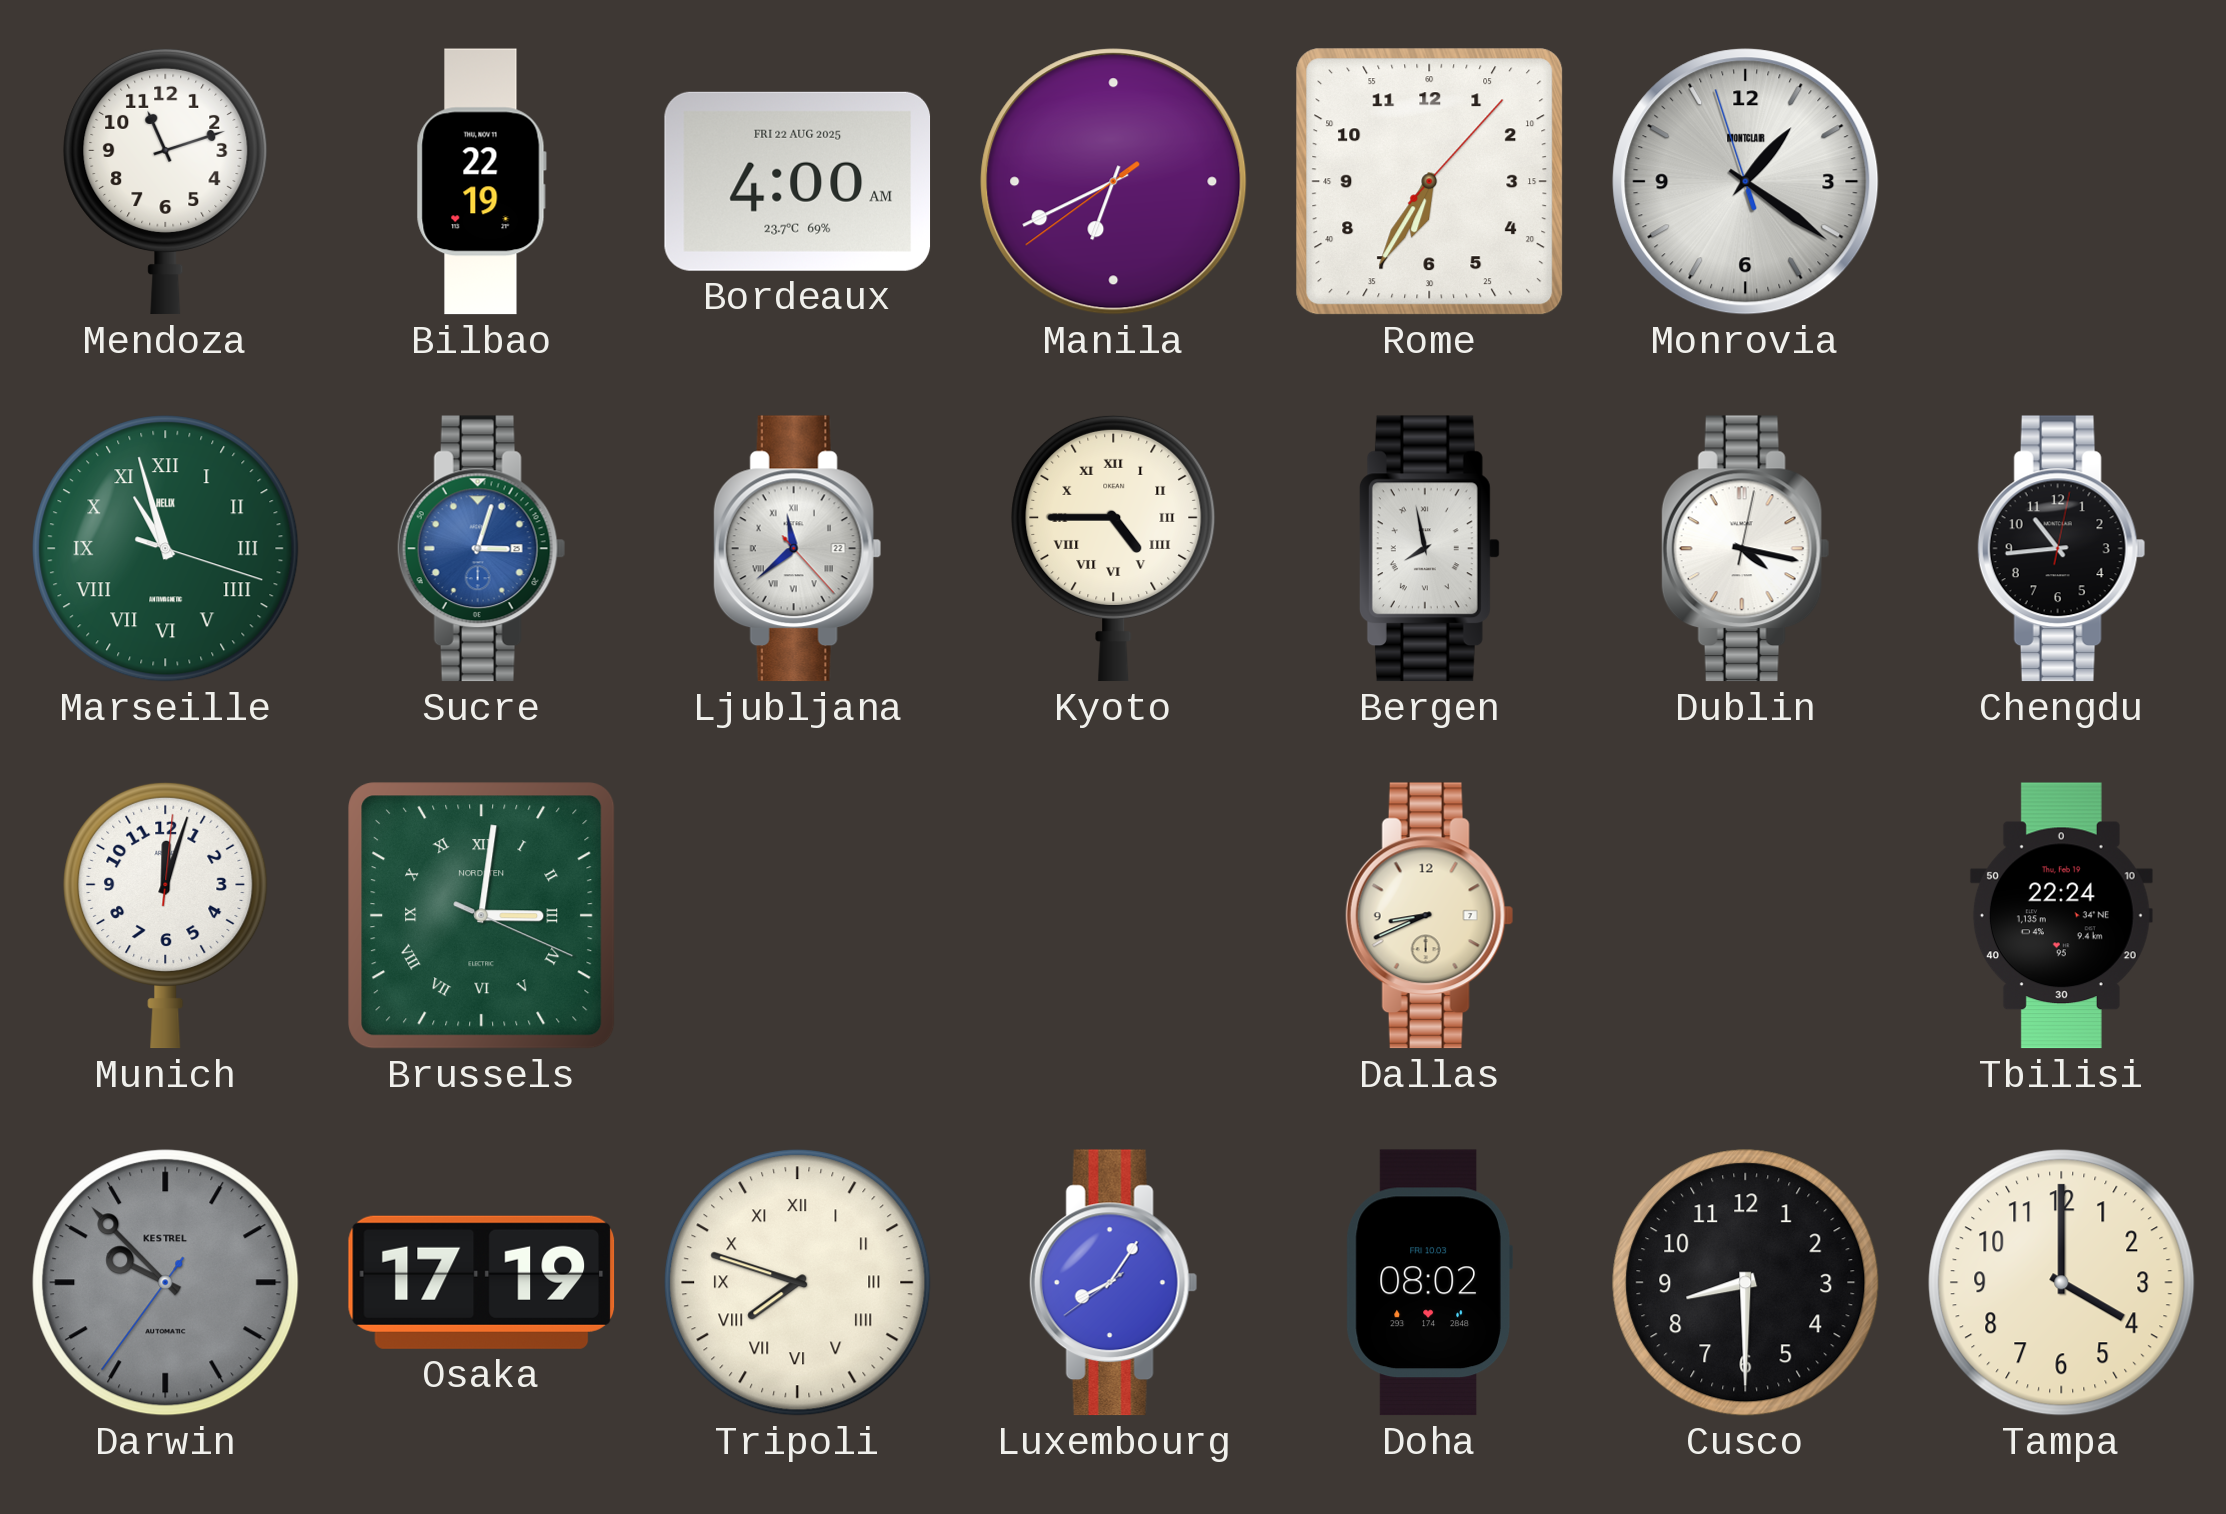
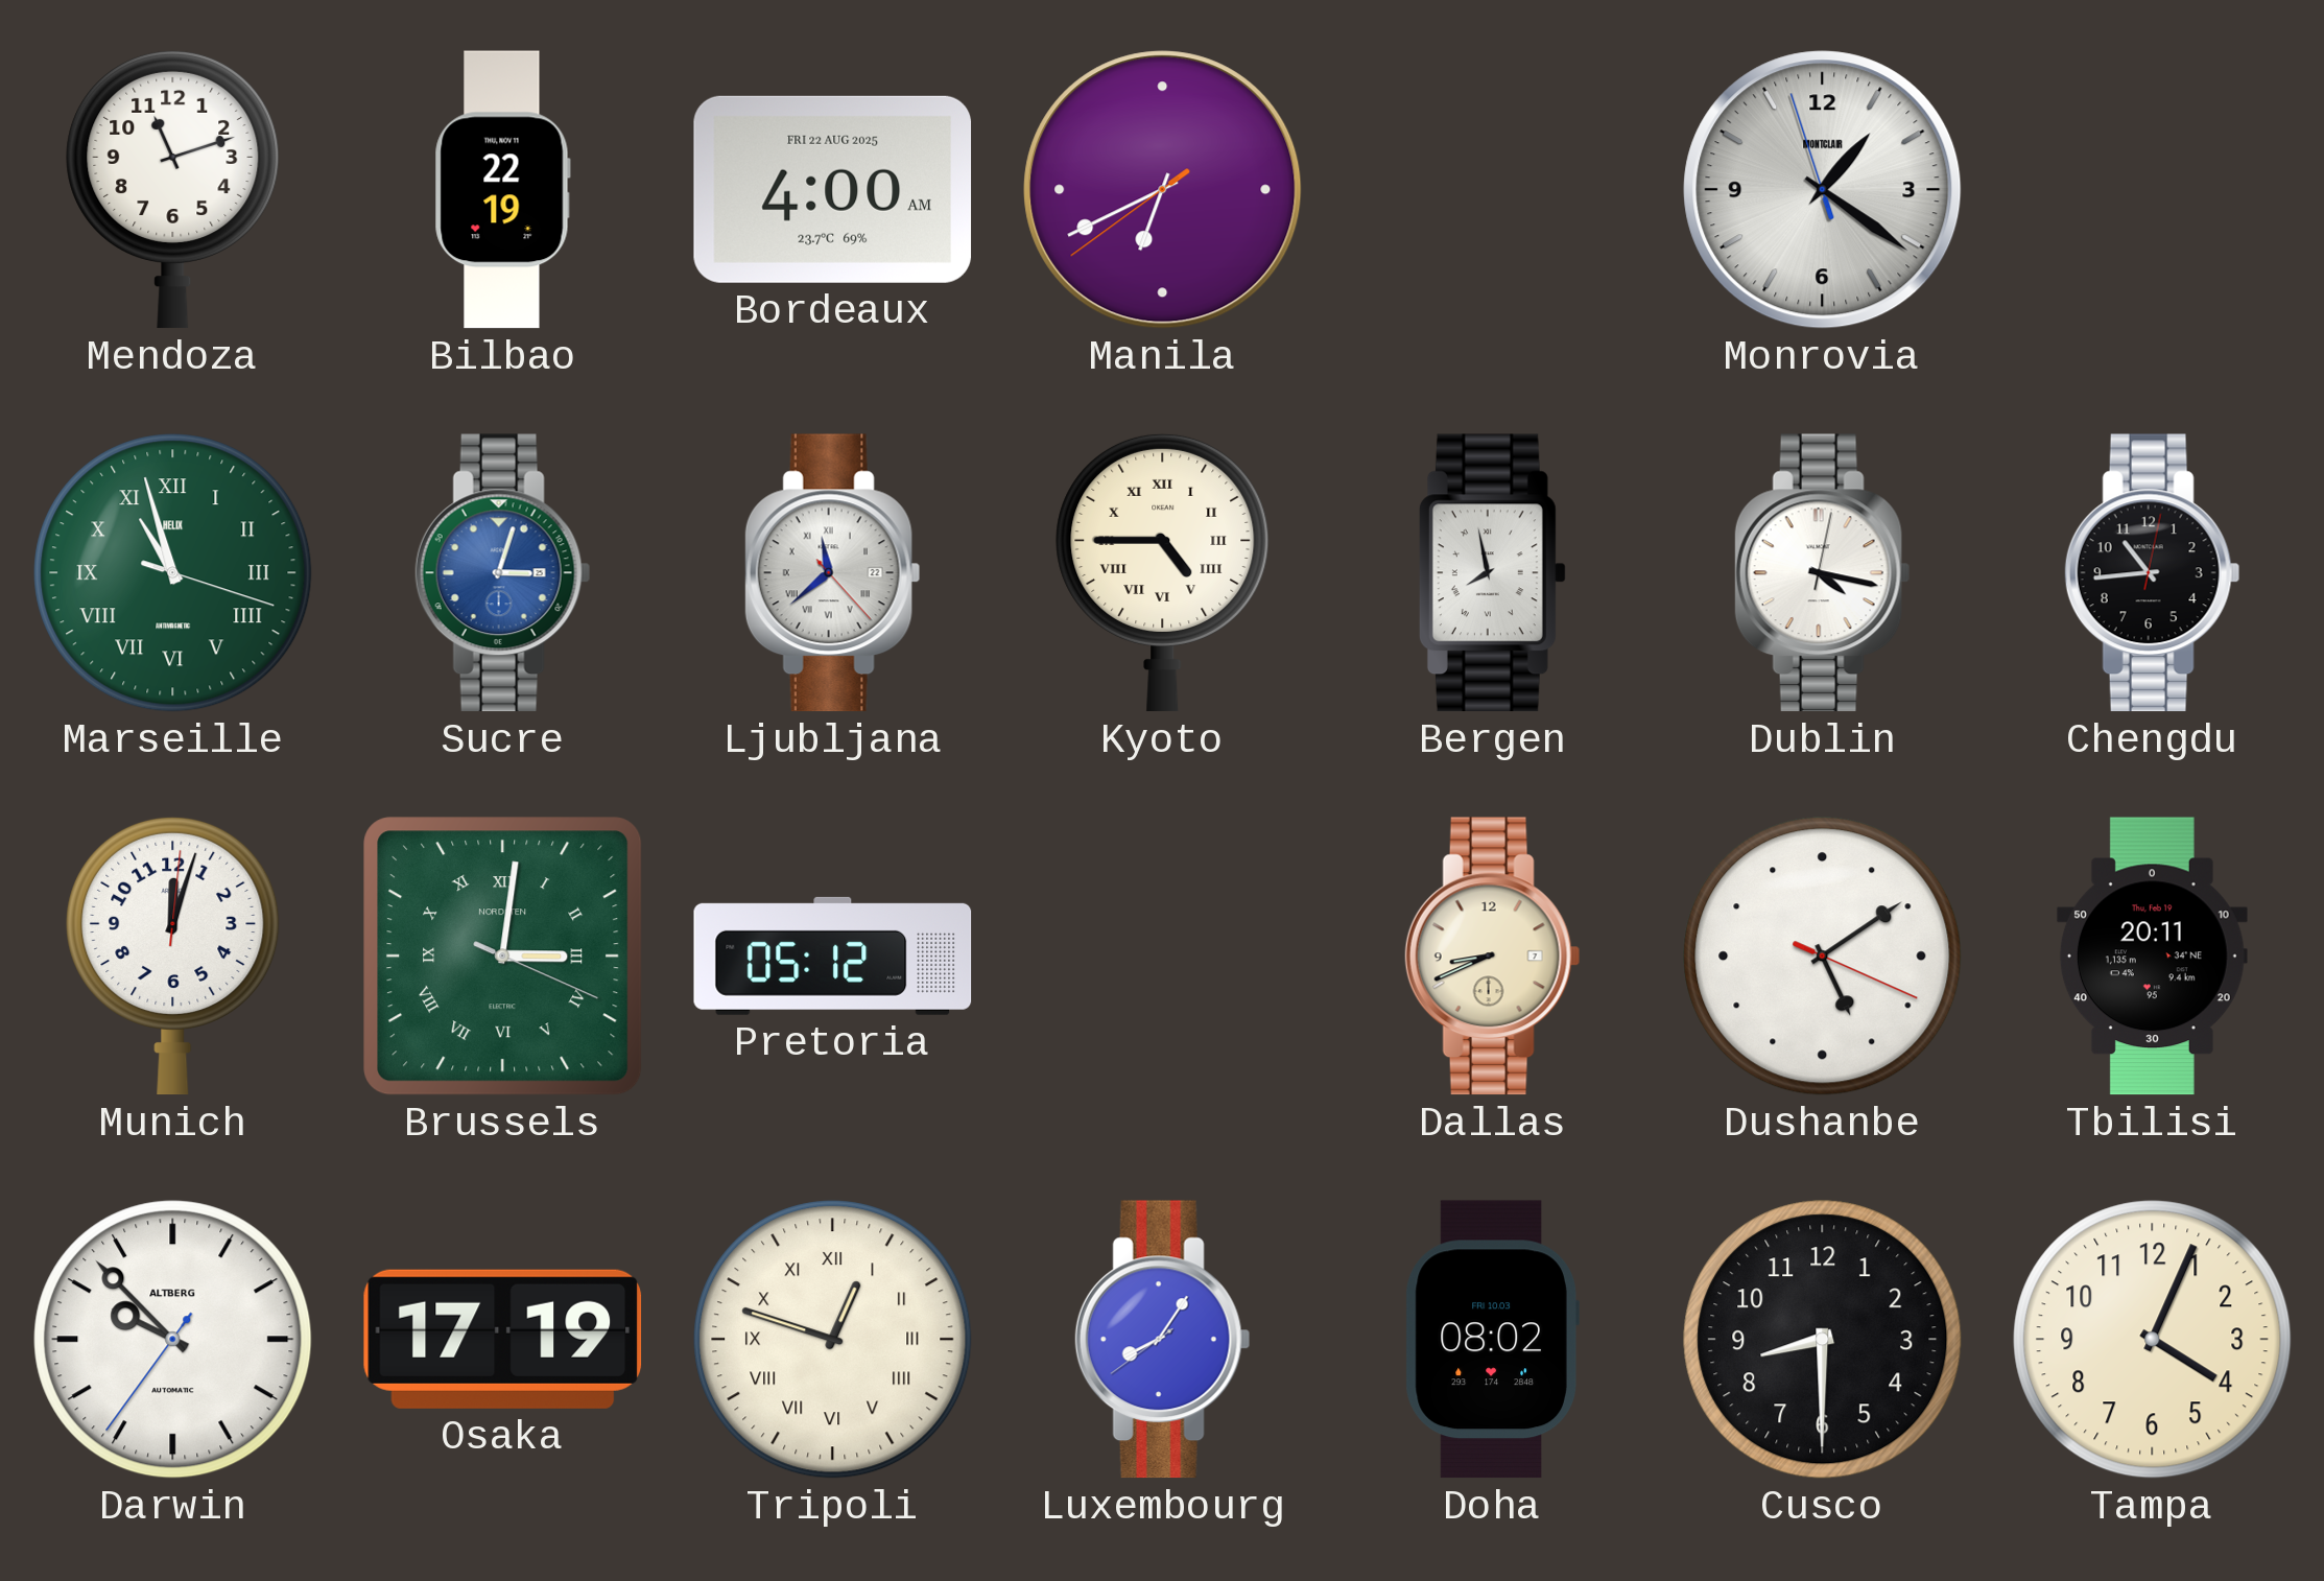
Rome: 6:35 -> none
Pretoria: none -> 05:12
Dushanbe: none -> 5:09
Tbilisi: 22:24 -> 20:11
Darwin dial: grey -> white
Darwin brand: KESTREL -> ALTBERG
Tripoli: 7:48 -> 12:48
Tampa: 4:00 -> 4:04
